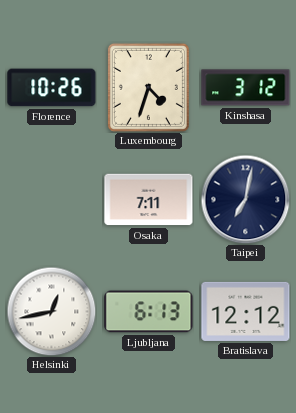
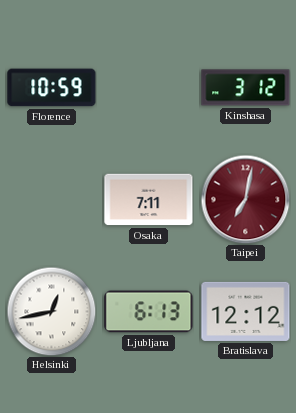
Florence: 10:26 -> 10:59
Luxembourg: 4:33 -> none
Taipei dial: navy -> burgundy
